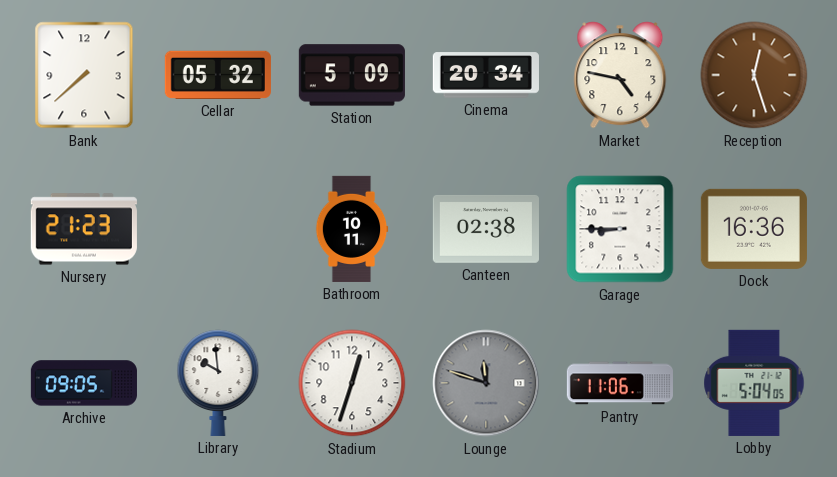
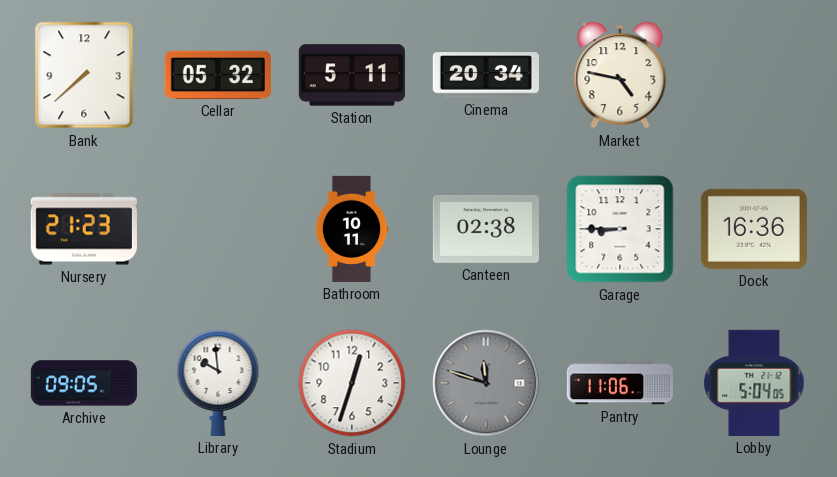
Station: 5:09 -> 5:11
Reception: 12:27 -> none
